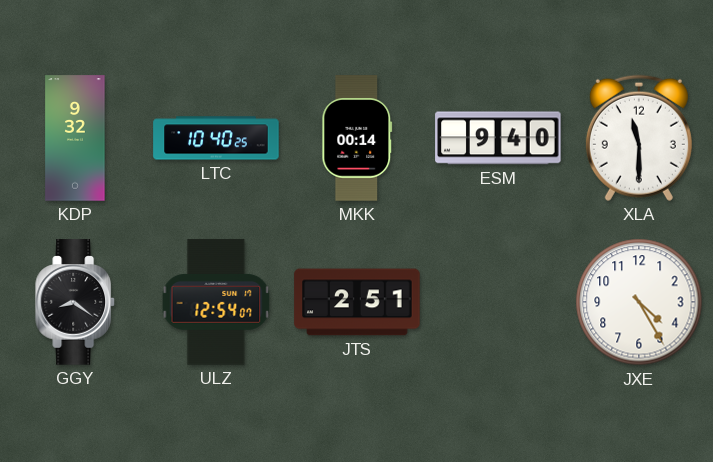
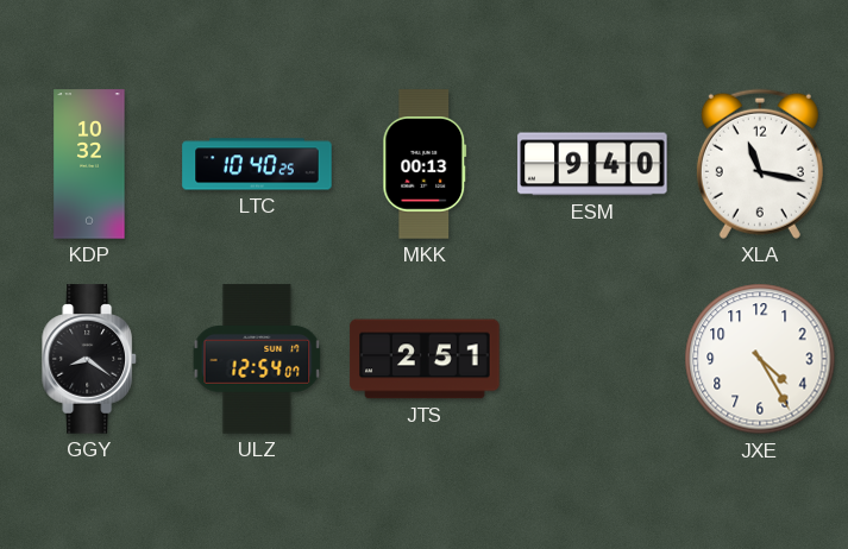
KDP: 9:32 -> 10:32
MKK: 00:14 -> 00:13
XLA: 11:30 -> 11:17
